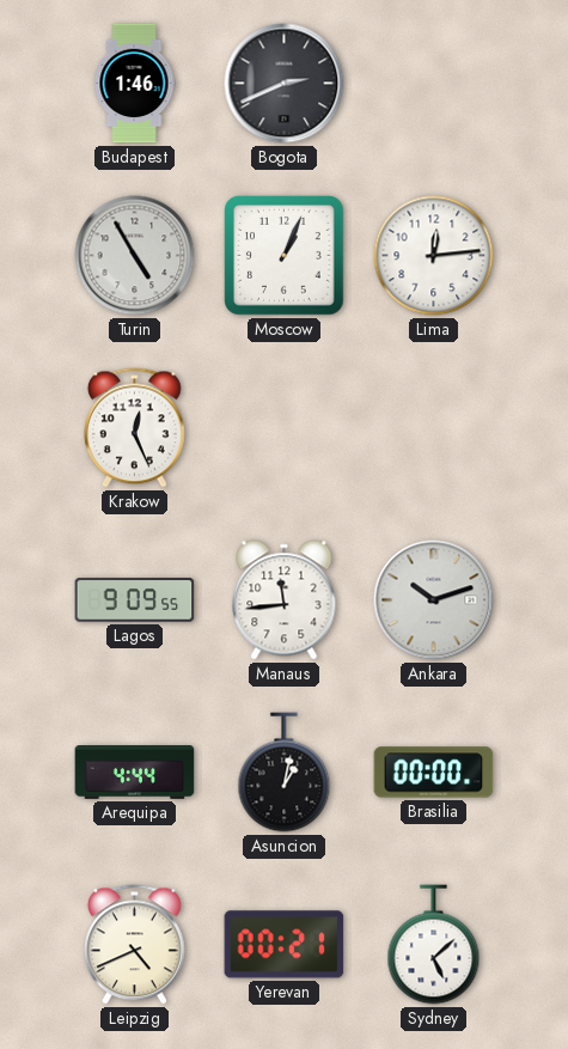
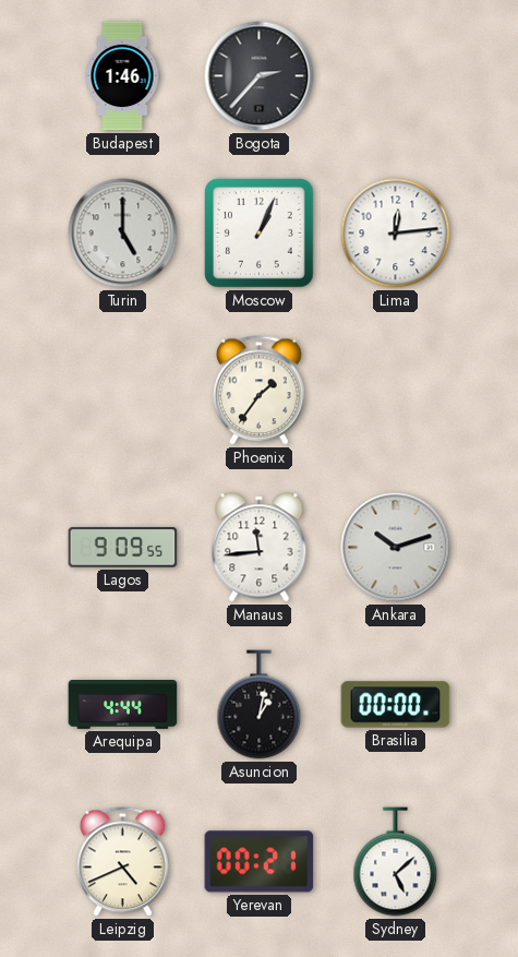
Bogota: 2:41 -> 2:37
Turin: 4:55 -> 5:00
Krakow: 12:26 -> none
Phoenix: none -> 1:36
